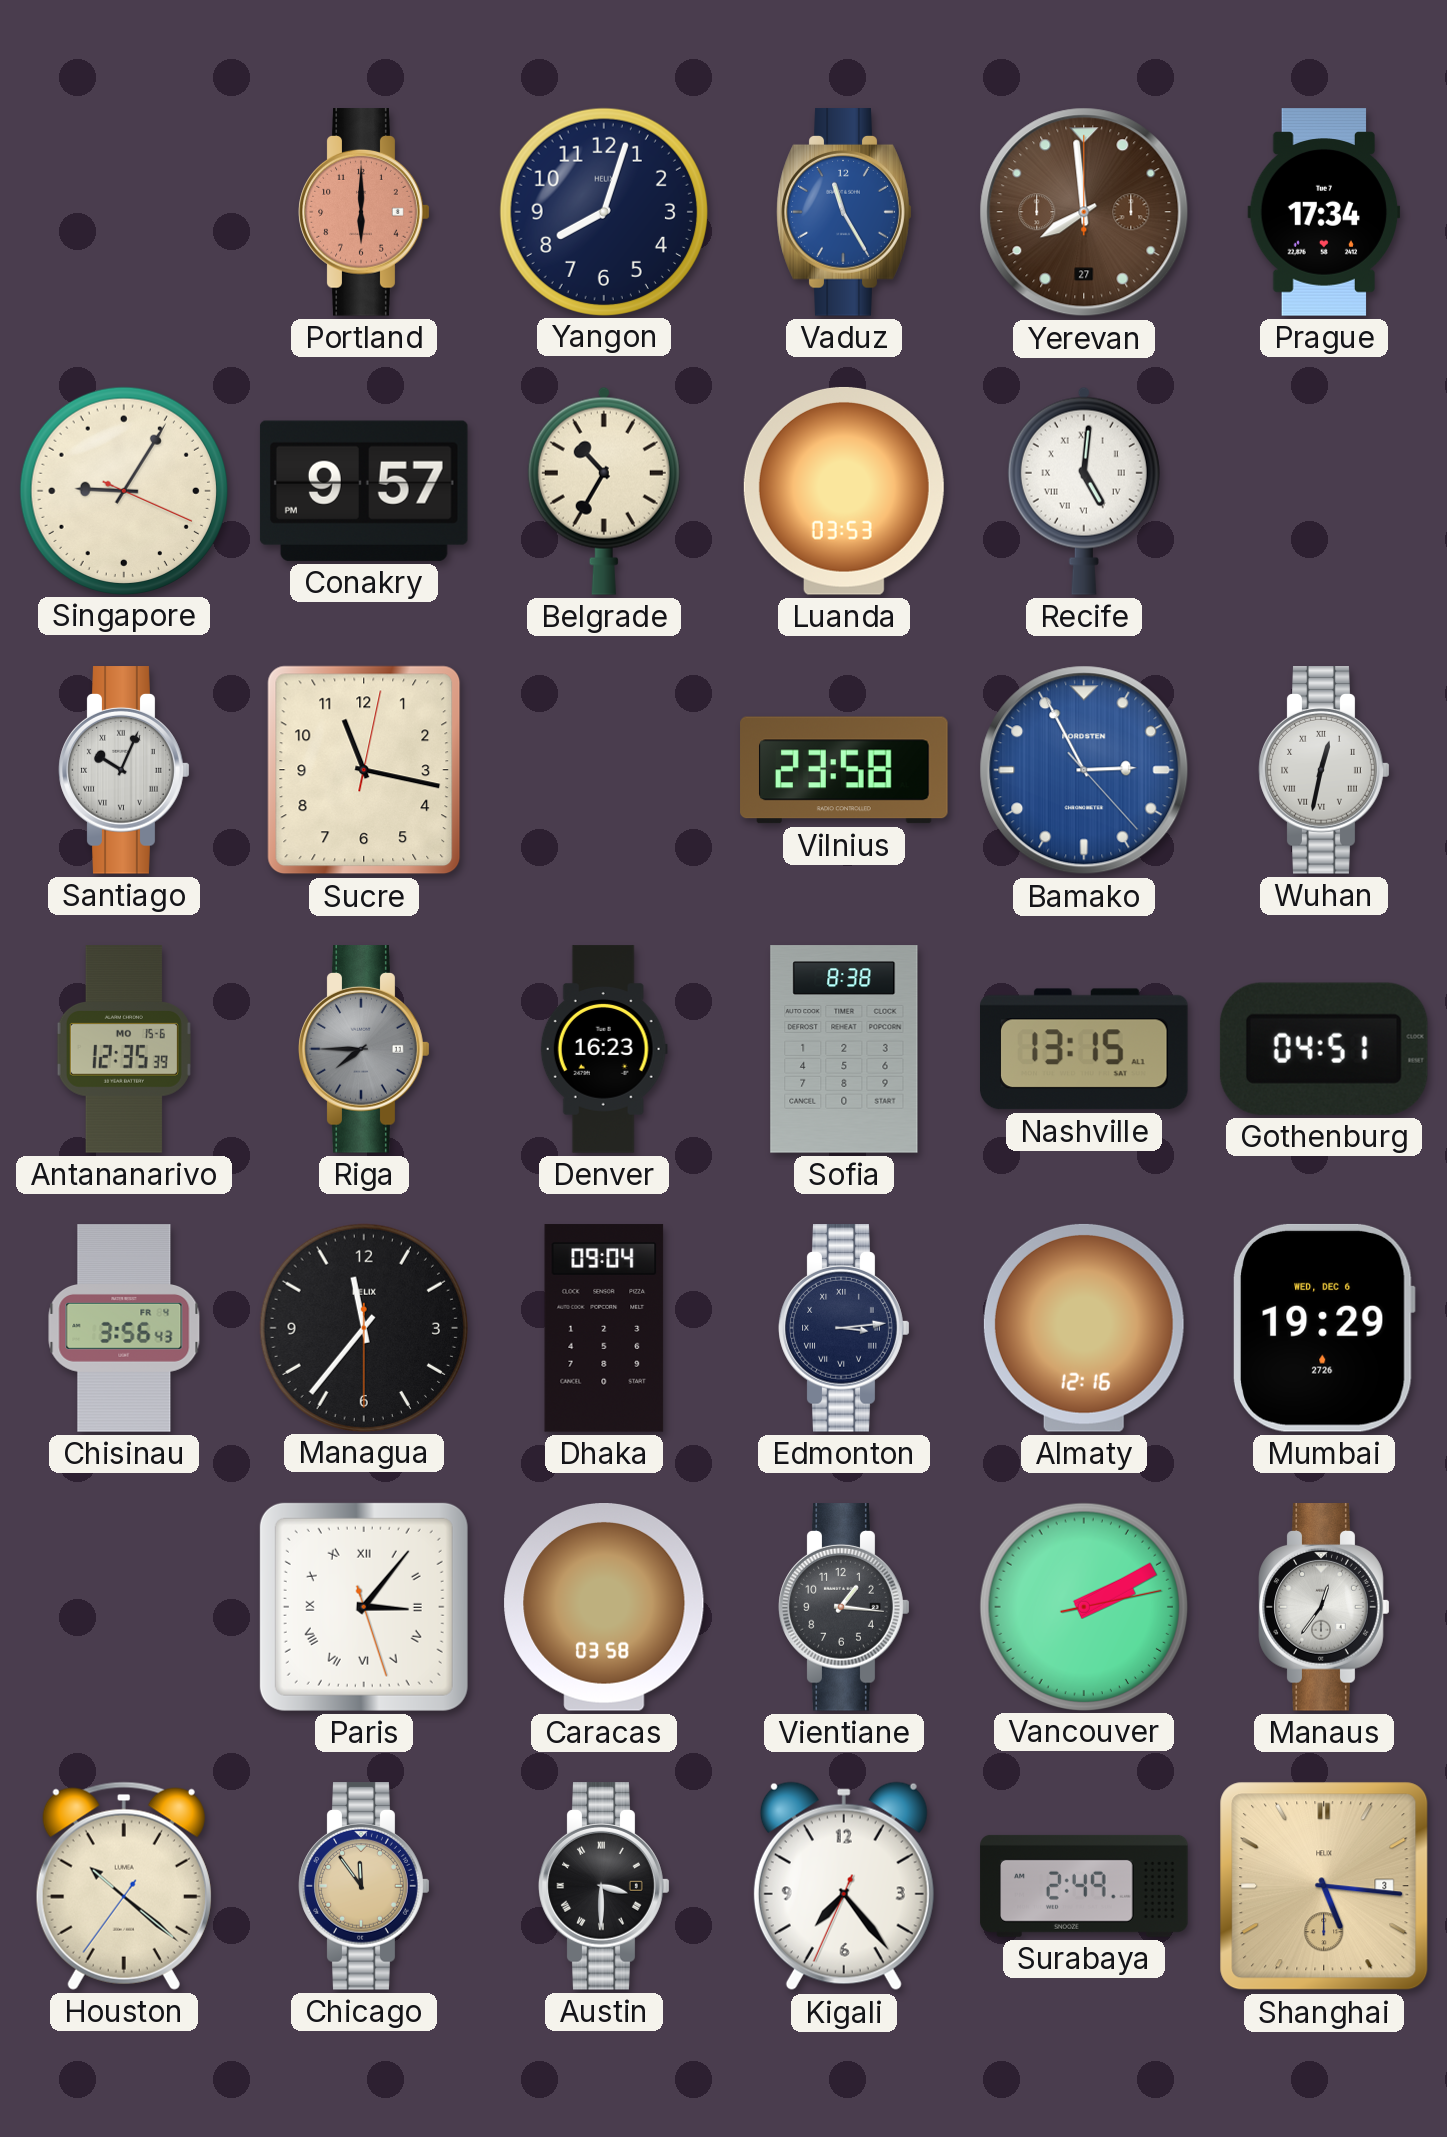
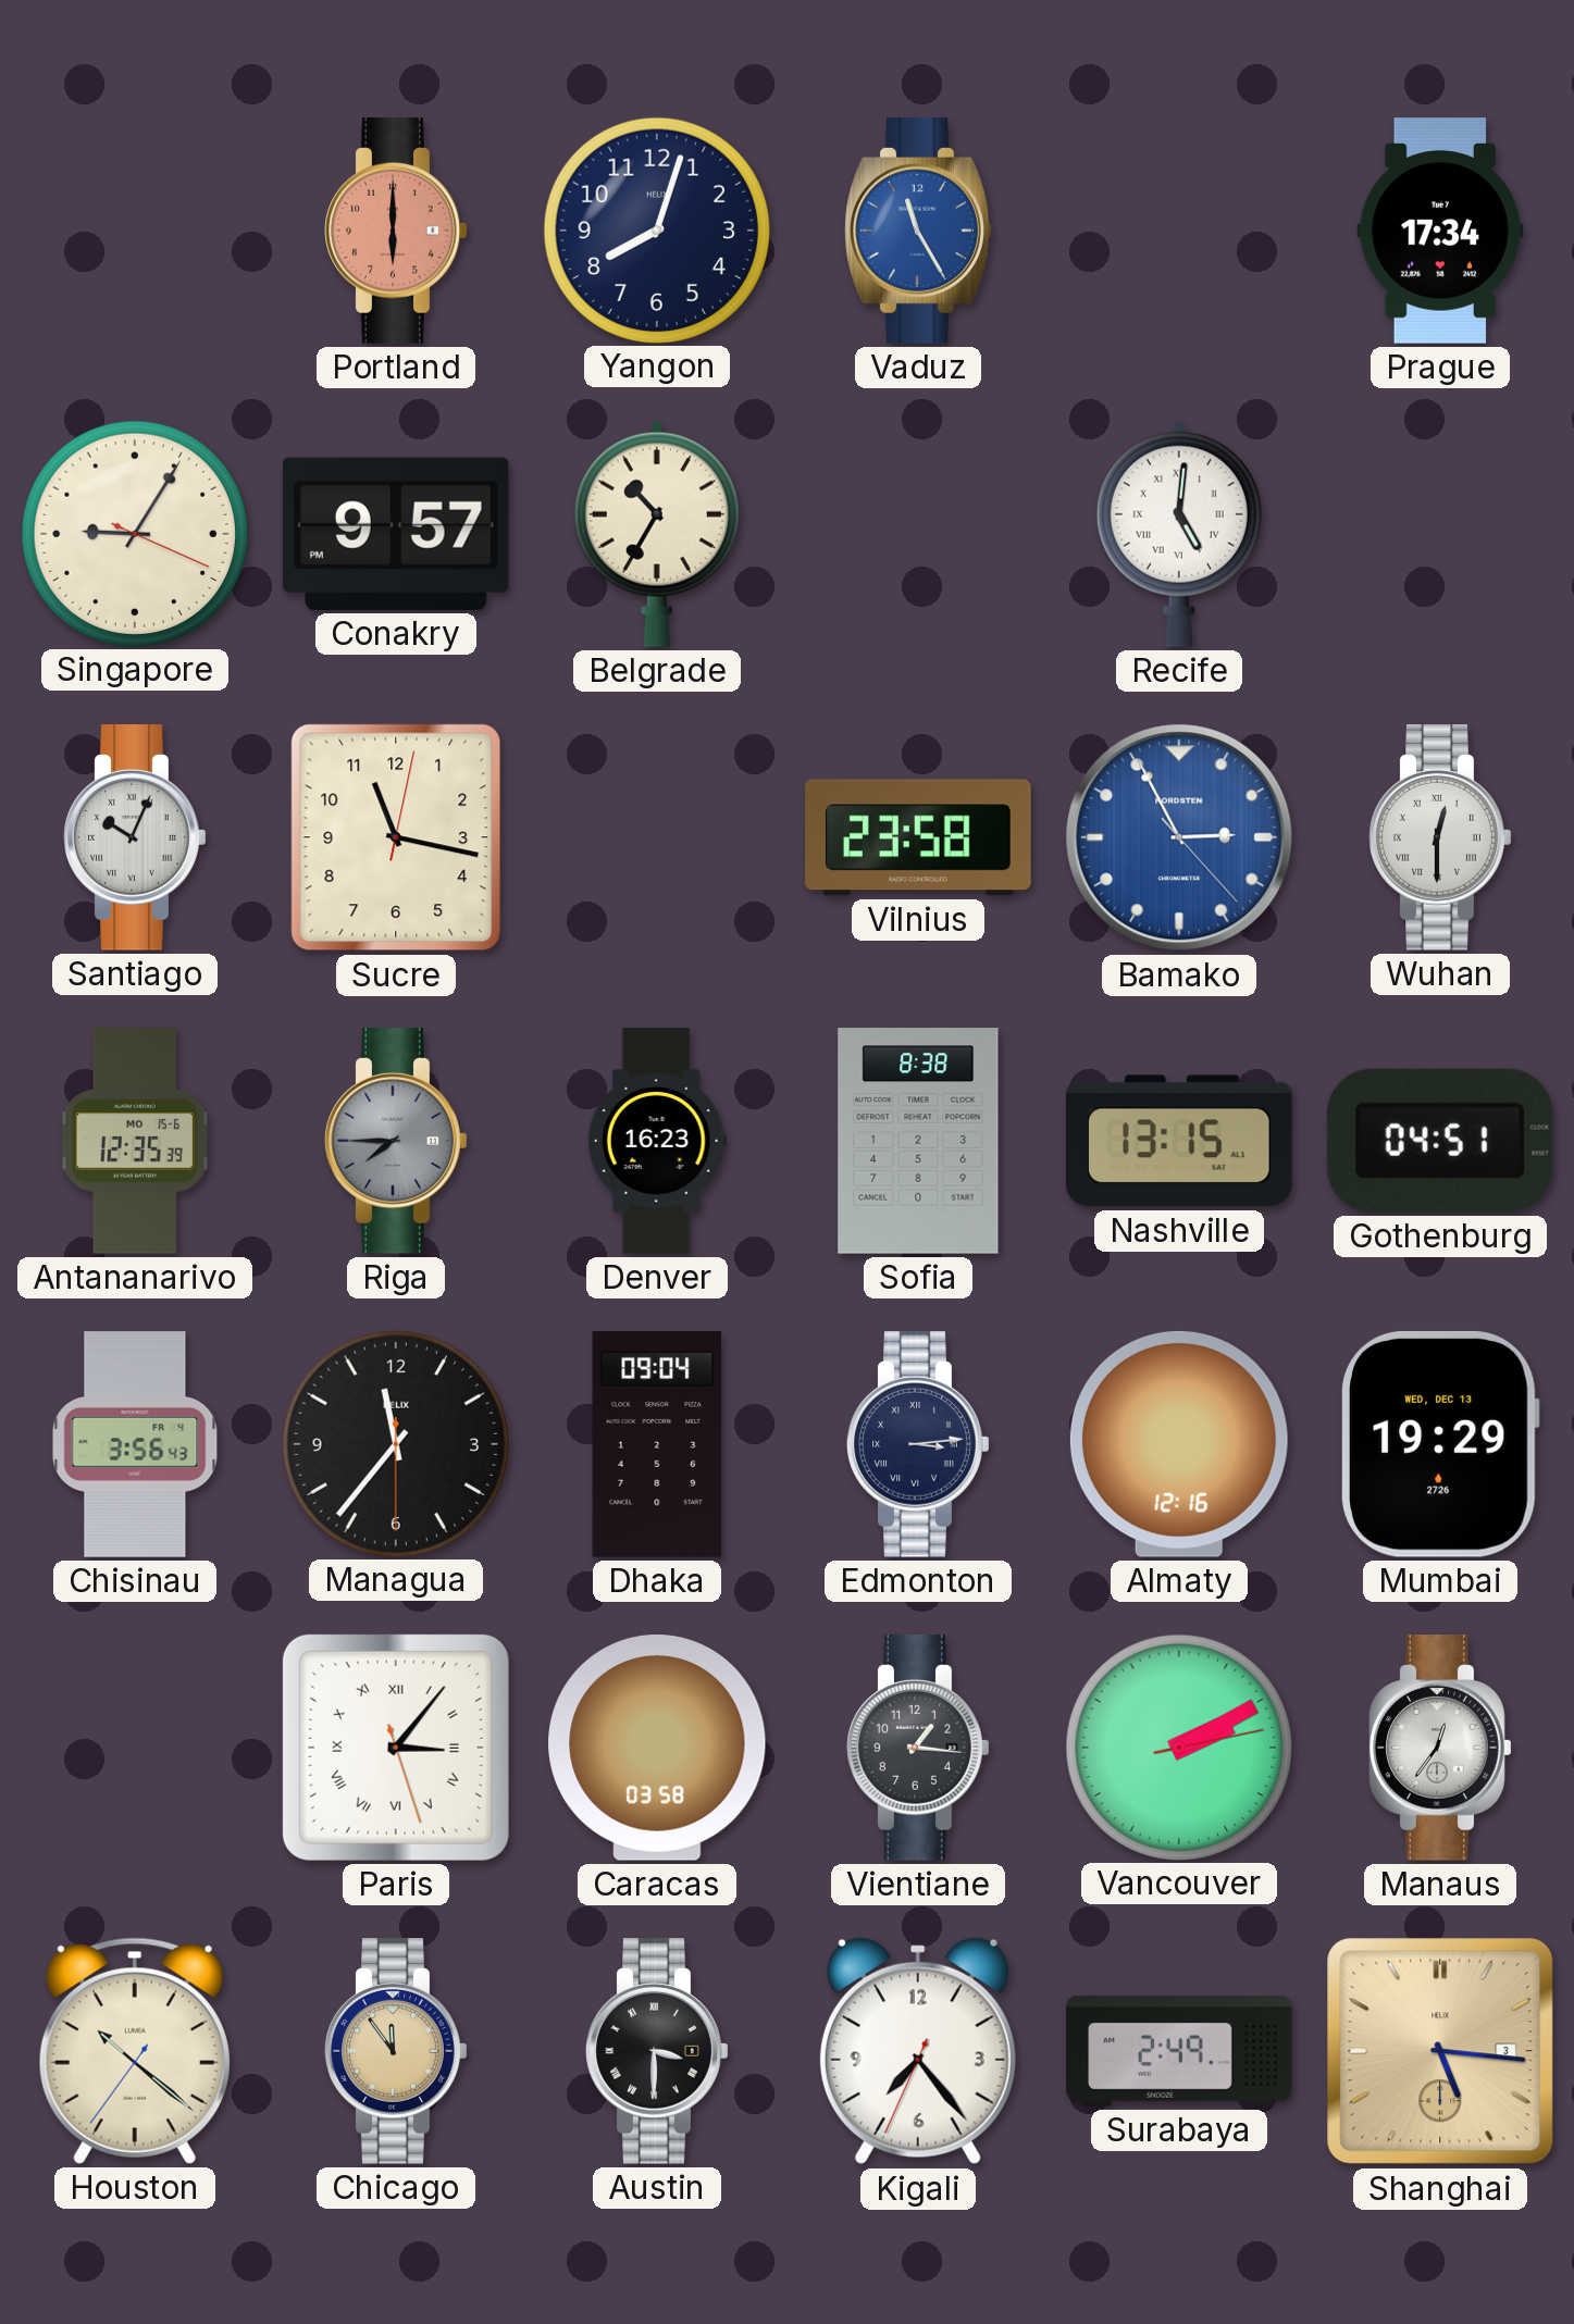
Yerevan: 7:59 -> none
Luanda: 03:53 -> none
Wuhan: 12:32 -> 12:30
Mumbai date: WED, DEC 6 -> WED, DEC 13
